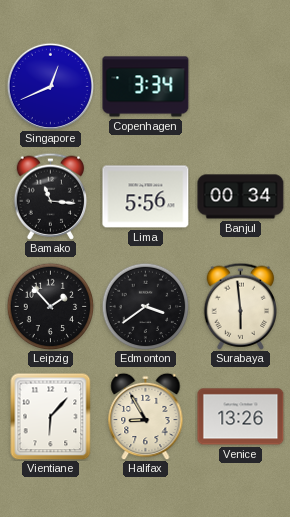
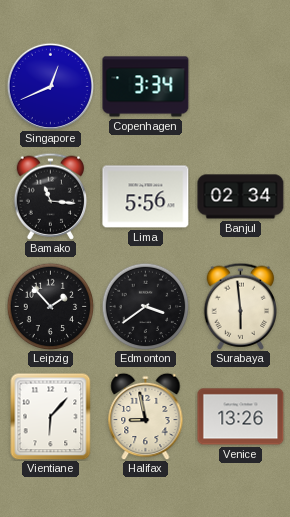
Banjul: 00:34 -> 02:34
Halifax: 8:55 -> 8:58
